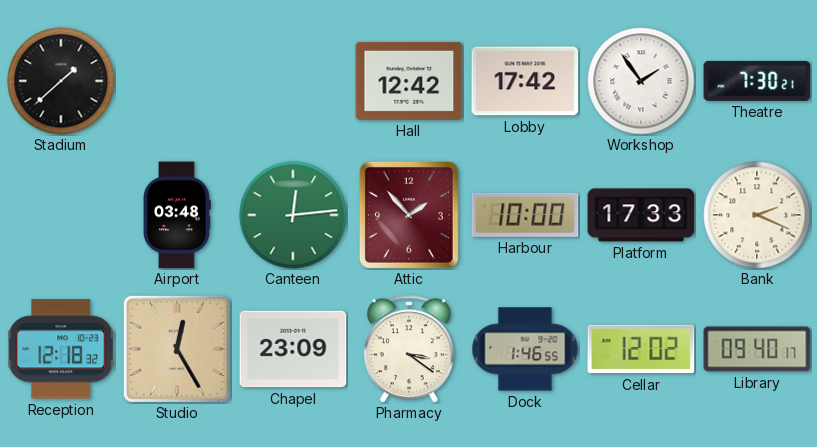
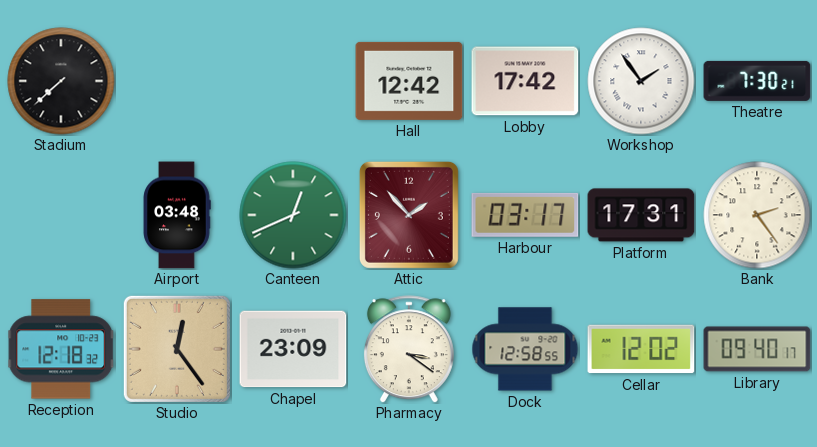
Stadium: 1:38 -> 7:38
Canteen: 12:14 -> 12:41
Harbour: 10:00 -> 03:17
Platform: 17:33 -> 17:31
Bank: 2:19 -> 2:24
Studio: 12:25 -> 12:24
Dock: 1:46 -> 12:58
